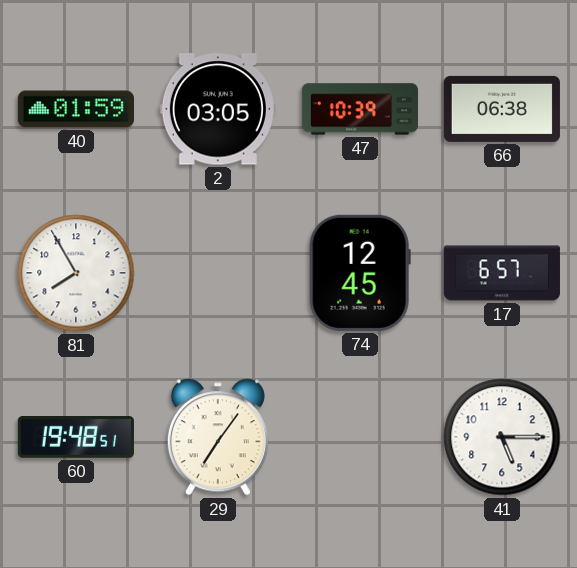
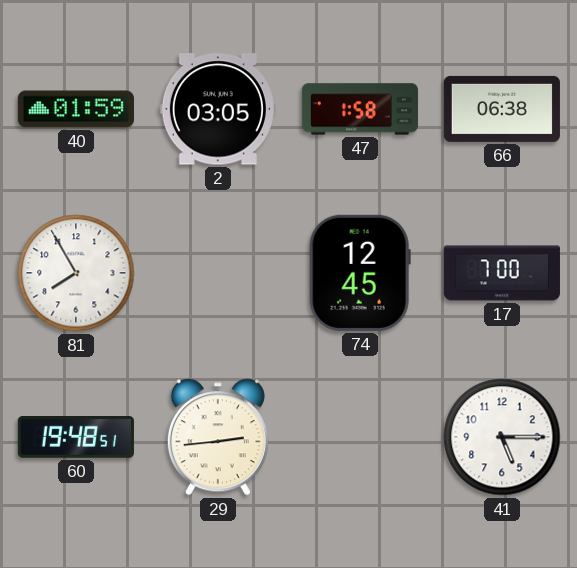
47: 10:39 -> 1:58
17: 6:57 -> 7:00
29: 7:06 -> 2:44
